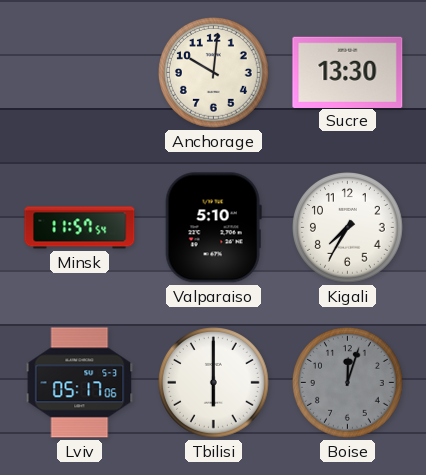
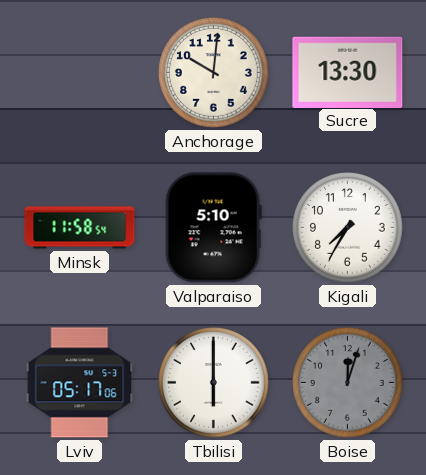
Minsk: 11:57 -> 11:58
